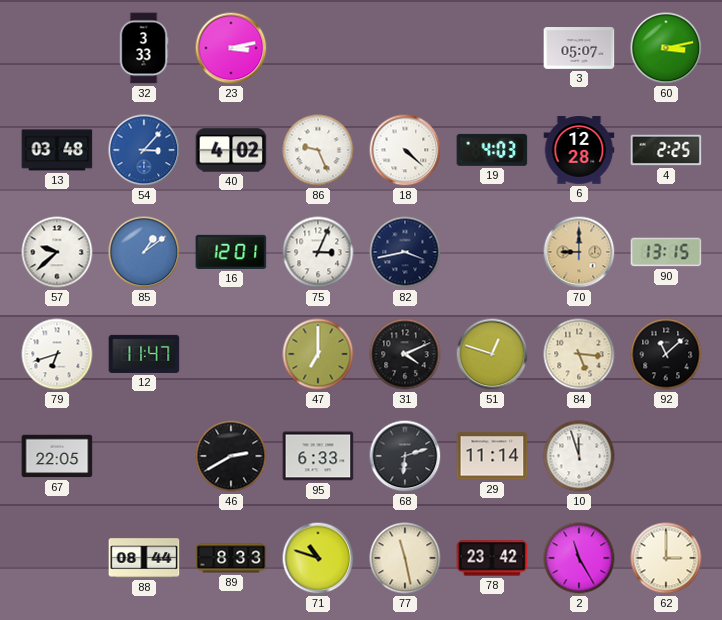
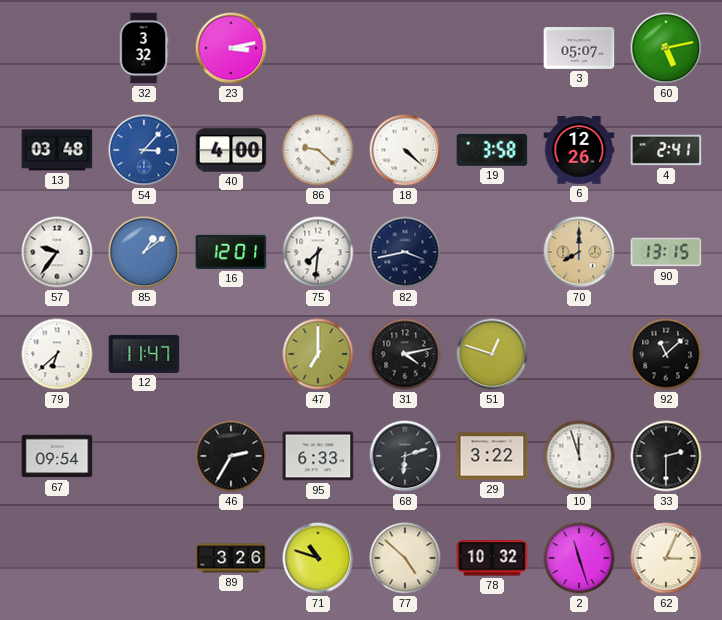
32: 3:33 -> 3:32
60: 3:13 -> 5:13
40: 4:02 -> 4:00
86: 9:26 -> 9:22
19: 4:03 -> 3:58
6: 12:28 -> 12:26
4: 2:25 -> 2:41
57: 9:38 -> 9:36
75: 3:04 -> 7:31
70: 9:00 -> 8:00
79: 6:42 -> 6:38
31: 4:11 -> 4:13
84: 5:16 -> none
67: 22:05 -> 09:54
46: 2:40 -> 2:35
29: 11:14 -> 3:22
33: none -> 2:30
88: 08:44 -> none
89: 8:33 -> 3:26
77: 11:28 -> 4:52
78: 23:42 -> 10:32
2: 11:25 -> 11:27
62: 3:00 -> 3:04
